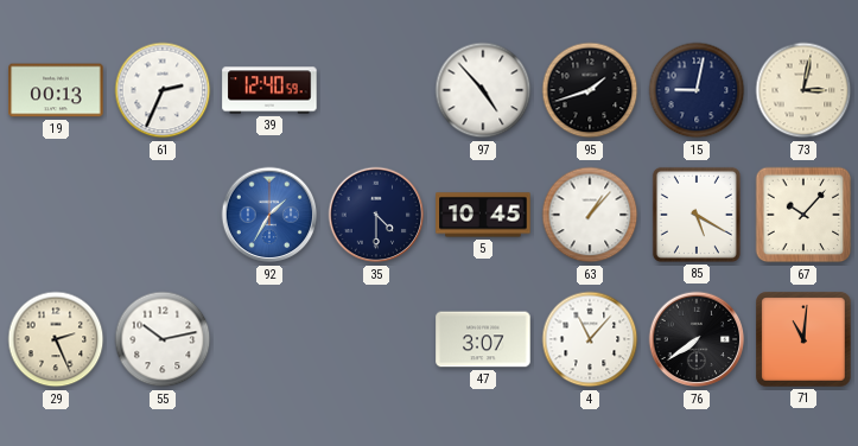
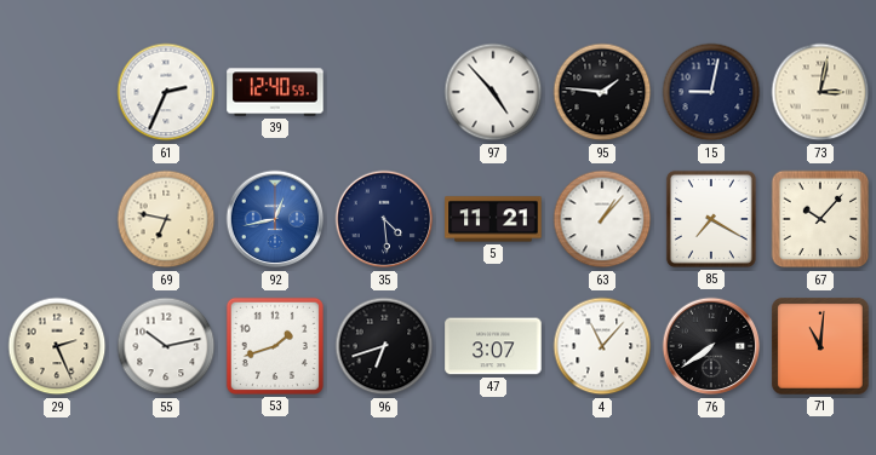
19: 00:13 -> none
95: 1:42 -> 1:46
69: none -> 6:47
92: 1:35 -> 12:43
35: 4:30 -> 4:29
5: 10:45 -> 11:21
85: 5:20 -> 7:20
53: none -> 1:42
96: none -> 6:42
